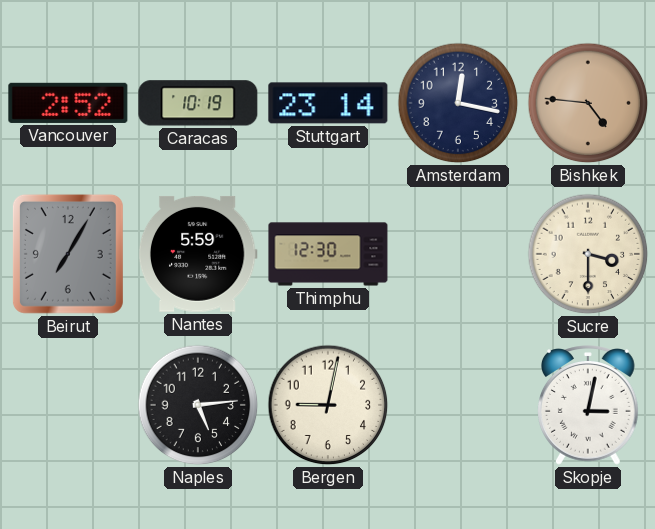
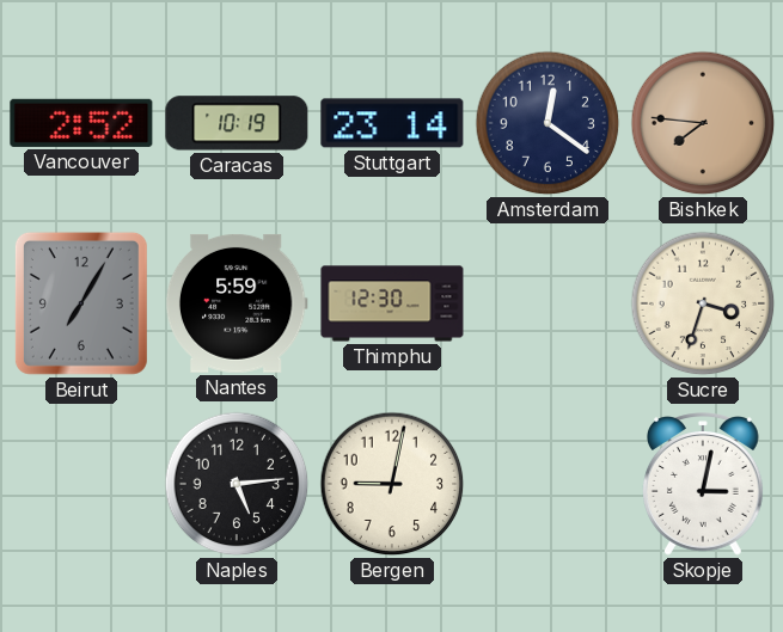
Amsterdam: 12:17 -> 12:21
Bishkek: 4:46 -> 7:46
Sucre: 3:30 -> 3:33
